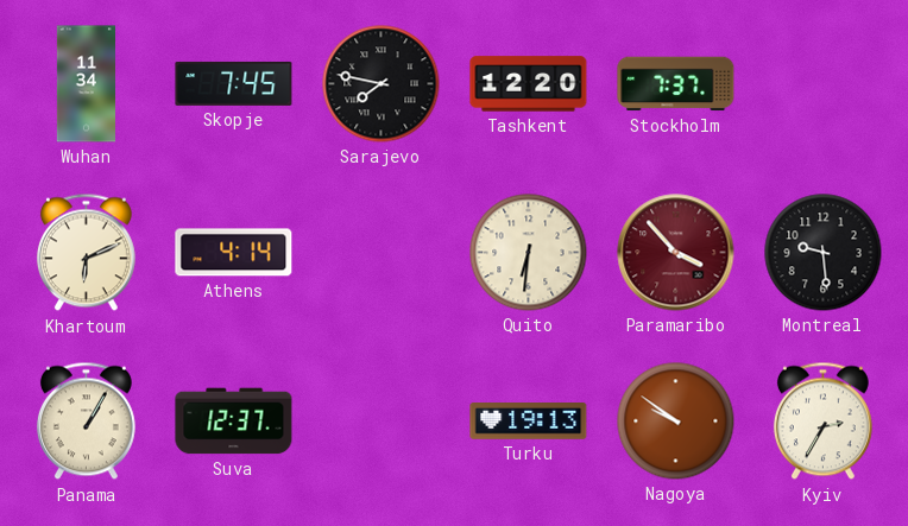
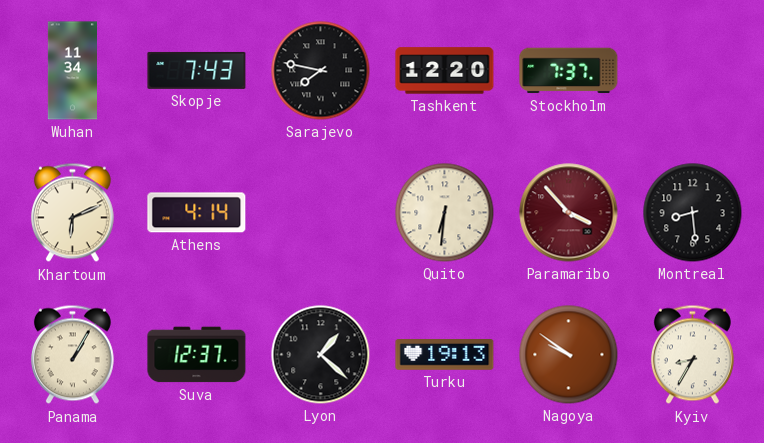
Skopje: 7:45 -> 7:43
Montreal: 9:29 -> 8:29
Lyon: none -> 1:22
Kyiv: 2:35 -> 8:35
